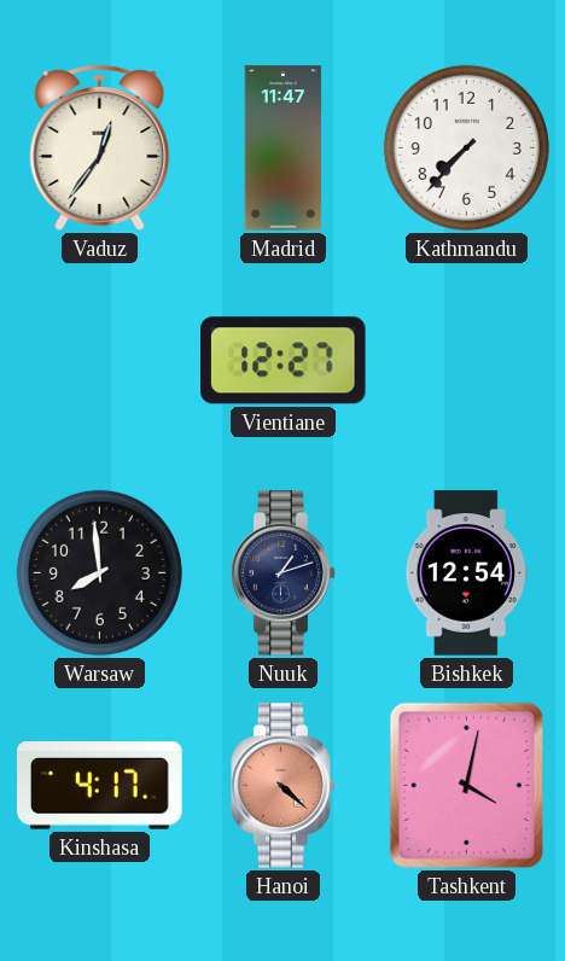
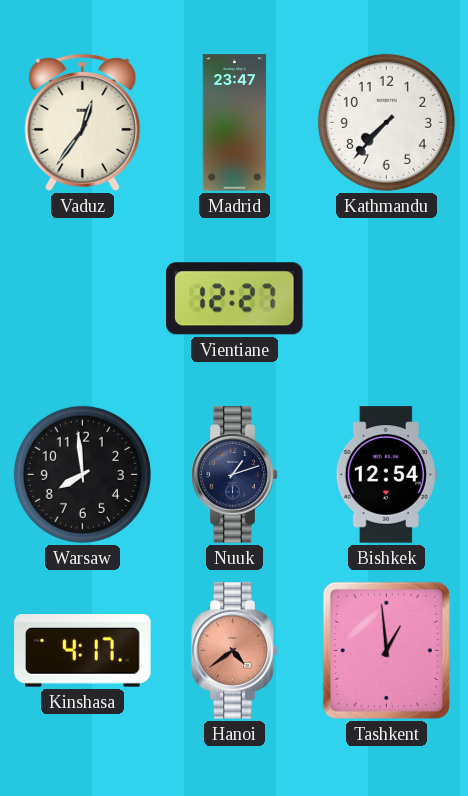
Madrid: 11:47 -> 23:47
Hanoi: 4:22 -> 4:39
Tashkent: 4:02 -> 12:59
